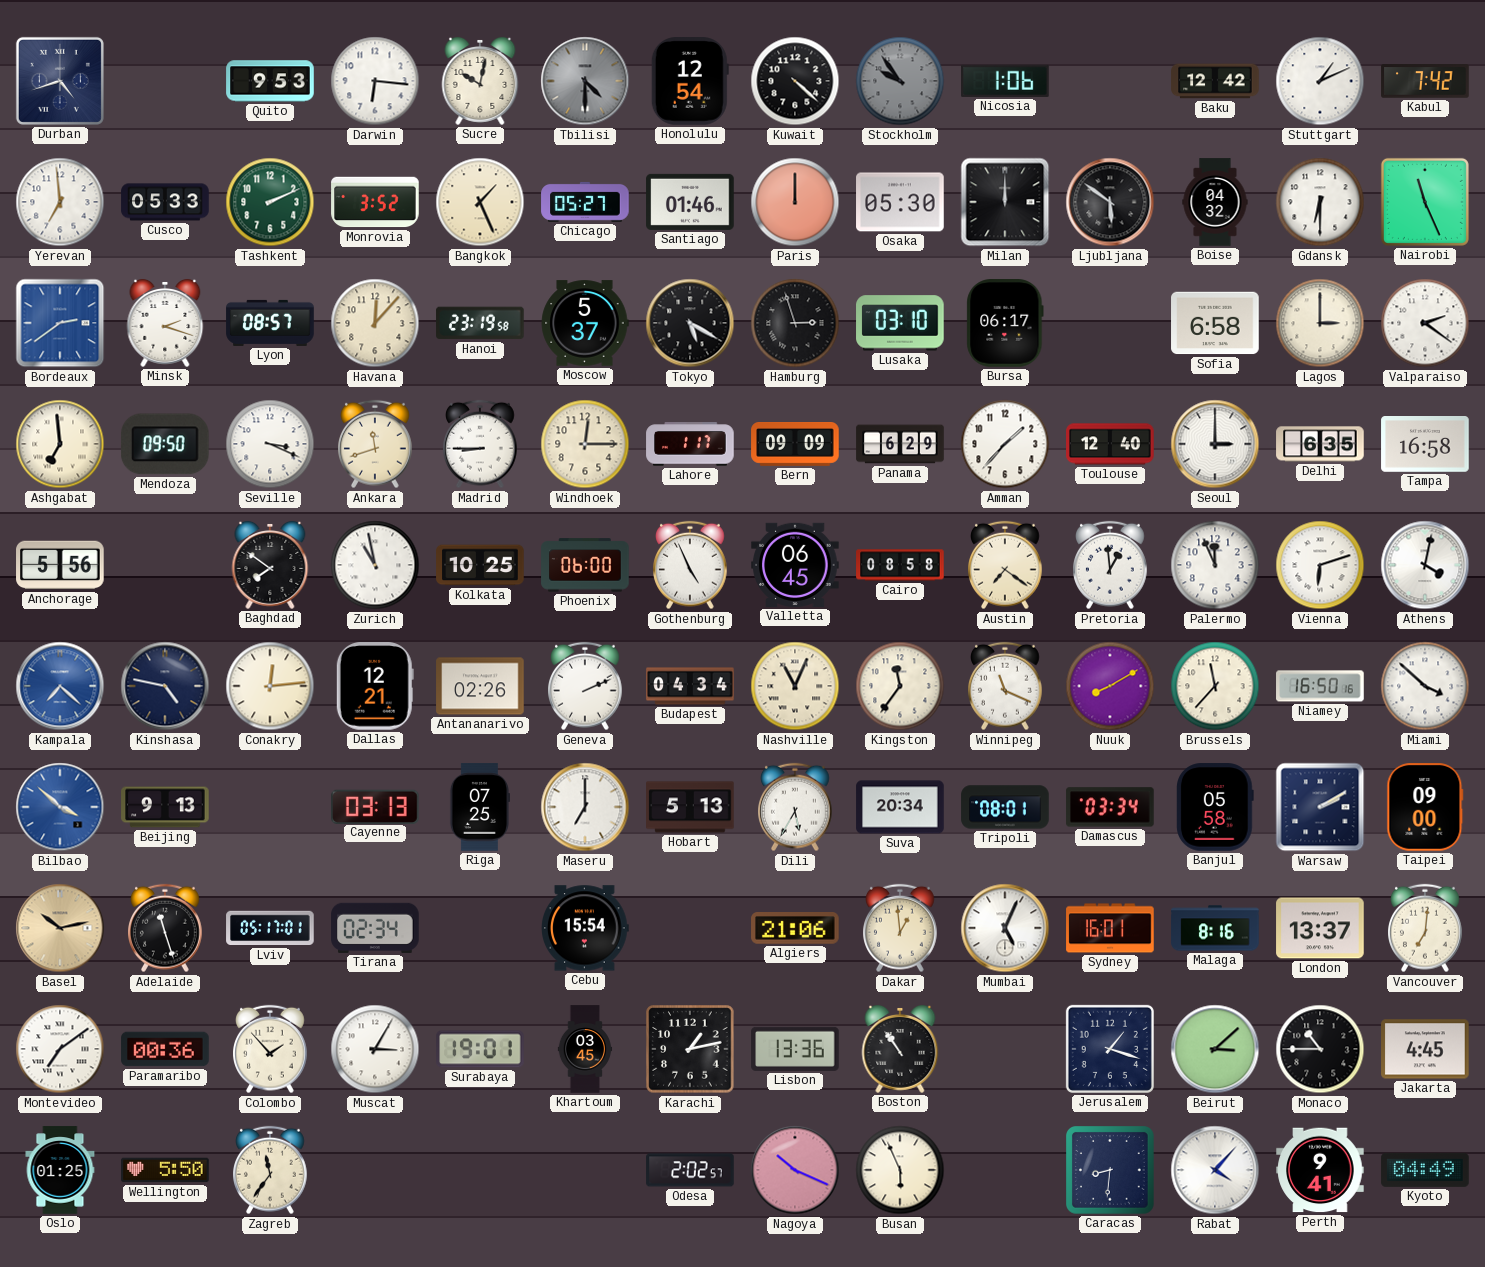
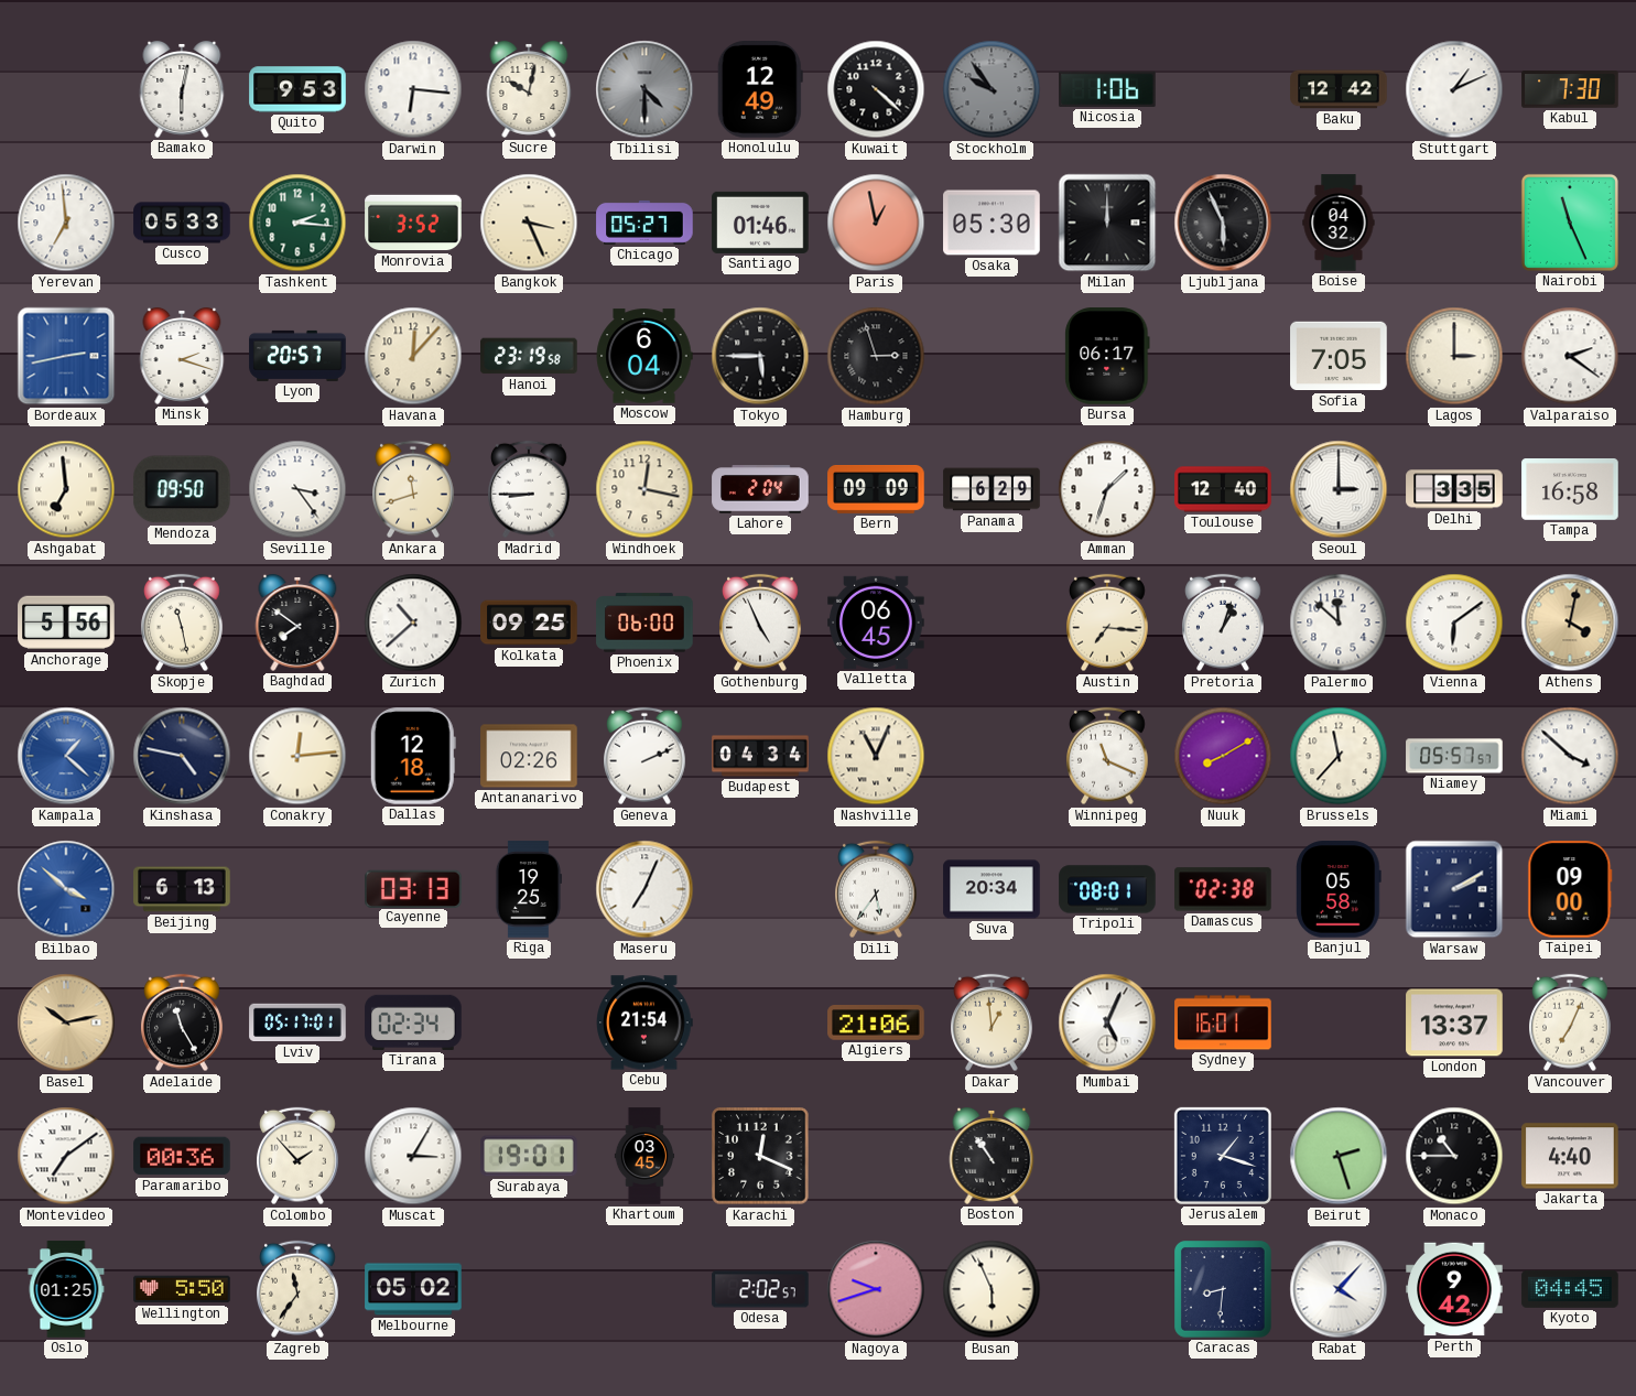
Durban: 4:42 -> none
Bamako: none -> 6:02
Honolulu: 12:54 -> 12:49
Kabul: 7:42 -> 7:30
Tashkent: 2:11 -> 2:16
Bangkok: 1:26 -> 3:26
Paris: 12:00 -> 12:58
Ljubljana: 5:51 -> 5:56
Gdansk: 6:30 -> none
Bordeaux: 2:39 -> 2:43
Lyon: 08:57 -> 20:57
Moscow: 5:37 -> 6:04
Tokyo: 5:20 -> 5:45
Lusaka: 03:10 -> none
Sofia: 6:58 -> 7:05
Seville: 3:19 -> 3:24
Windhoek: 12:15 -> 12:17
Lahore: 1:17 -> 2:04
Amman: 1:37 -> 1:33
Delhi: 6:35 -> 3:35
Skopje: none -> 11:28
Zurich: 10:58 -> 10:38
Kolkata: 10:25 -> 09:25
Cairo: 08:58 -> none
Austin: 7:21 -> 7:16
Pretoria: 12:59 -> 1:03
Palermo: 11:56 -> 11:52
Vienna: 6:12 -> 6:09
Athens dial: white -> champagne
Kampala: 7:22 -> 1:22
Dallas: 12:21 -> 12:18
Kingston: 11:36 -> none
Niamey: 16:50 -> 05:57
Beijing: 9:13 -> 6:13
Riga: 07:25 -> 19:25
Maseru: 7:00 -> 7:04
Hobart: 5:13 -> none
Dili: 5:35 -> 5:36
Damascus: 03:34 -> 02:38
Adelaide: 11:27 -> 11:25
Cebu: 15:54 -> 21:54
Malaga: 8:16 -> none
Vancouver: 7:01 -> 7:04
Karachi: 1:13 -> 12:19
Lisbon: 13:36 -> none
Beirut: 3:08 -> 2:27
Jakarta: 4:45 -> 4:40
Melbourne: none -> 05:02
Nagoya: 10:19 -> 9:42
Perth: 9:41 -> 9:42
Kyoto: 04:49 -> 04:45
